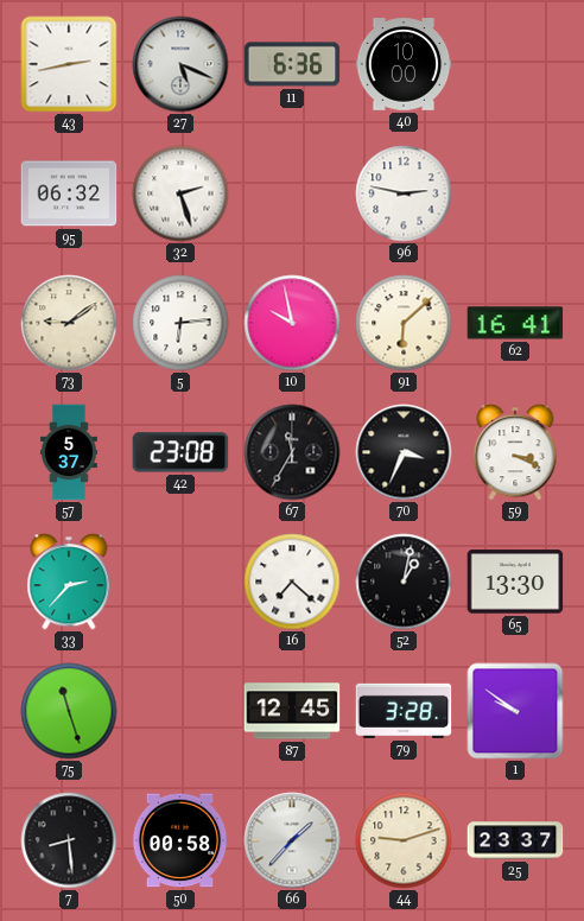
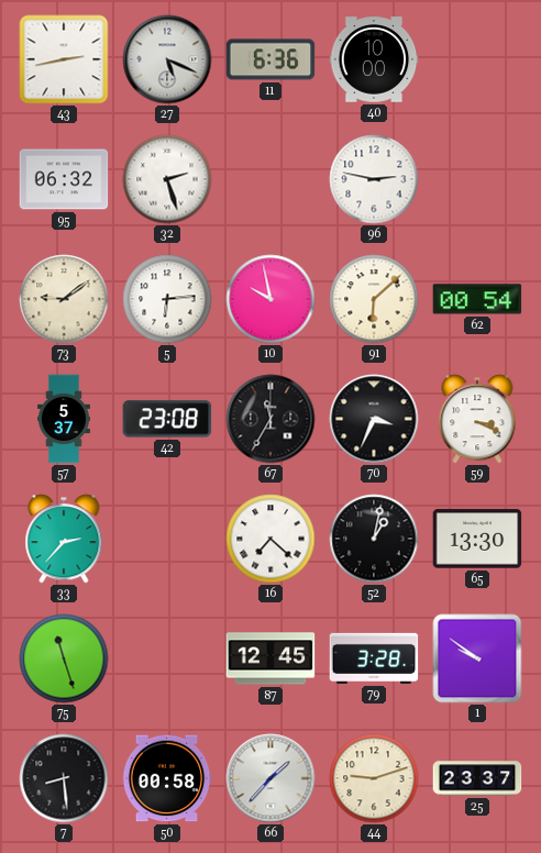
62: 16:41 -> 00:54
